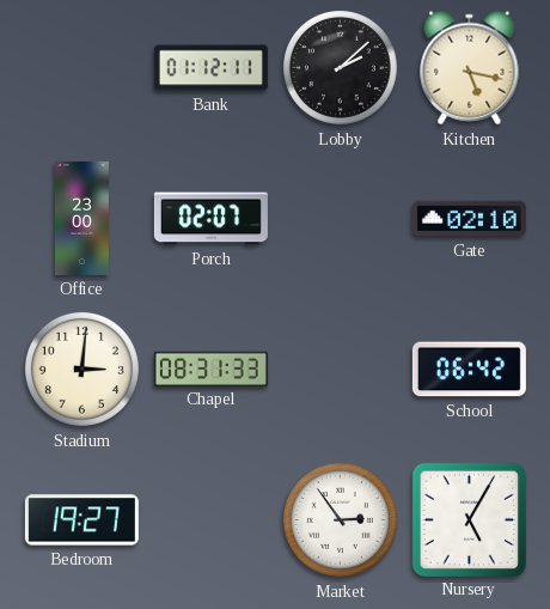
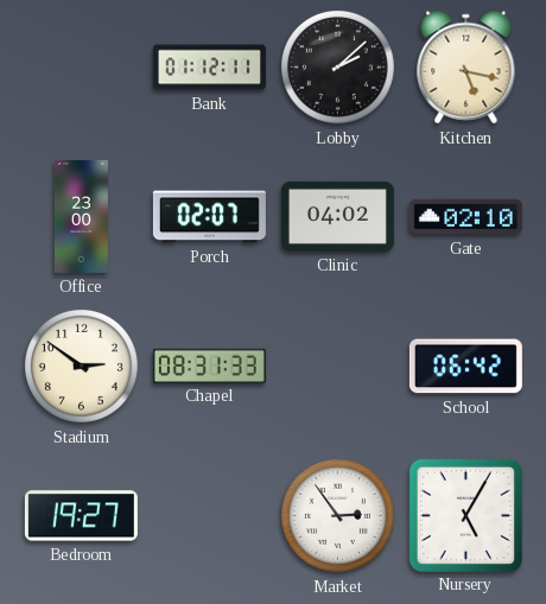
Clinic: none -> 04:02
Stadium: 3:01 -> 2:51
